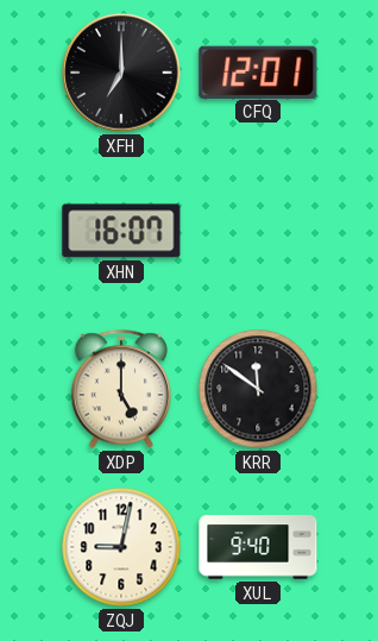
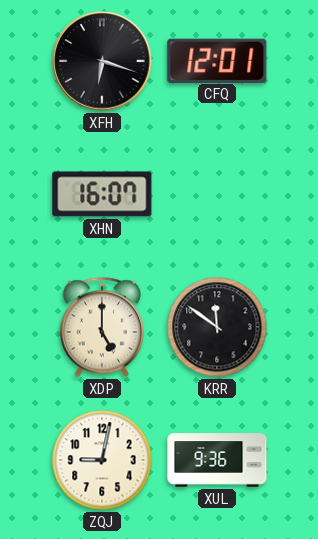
XFH: 7:00 -> 6:18
XUL: 9:40 -> 9:36
